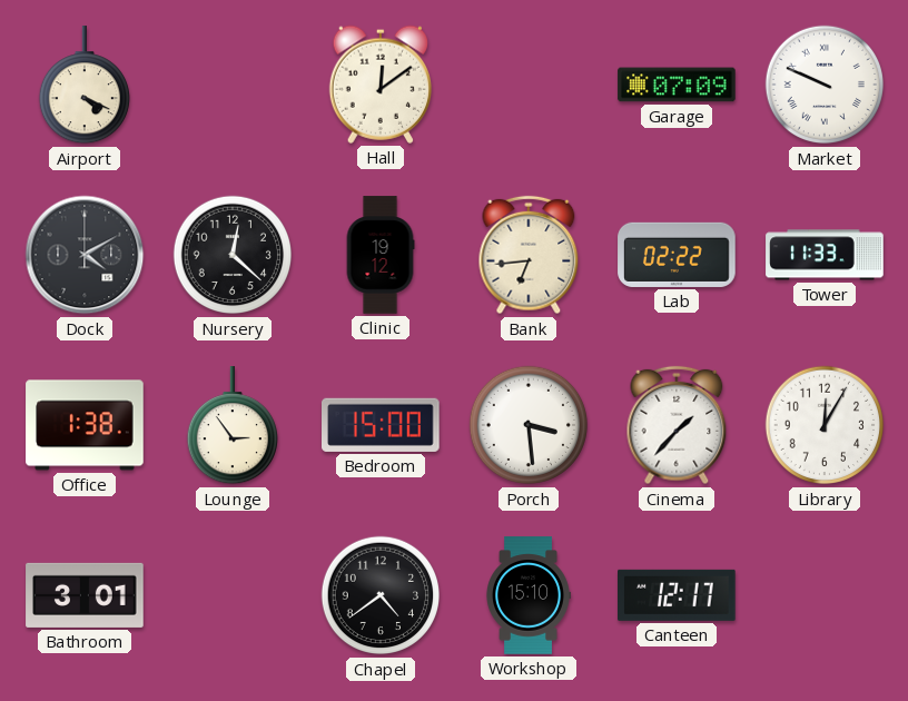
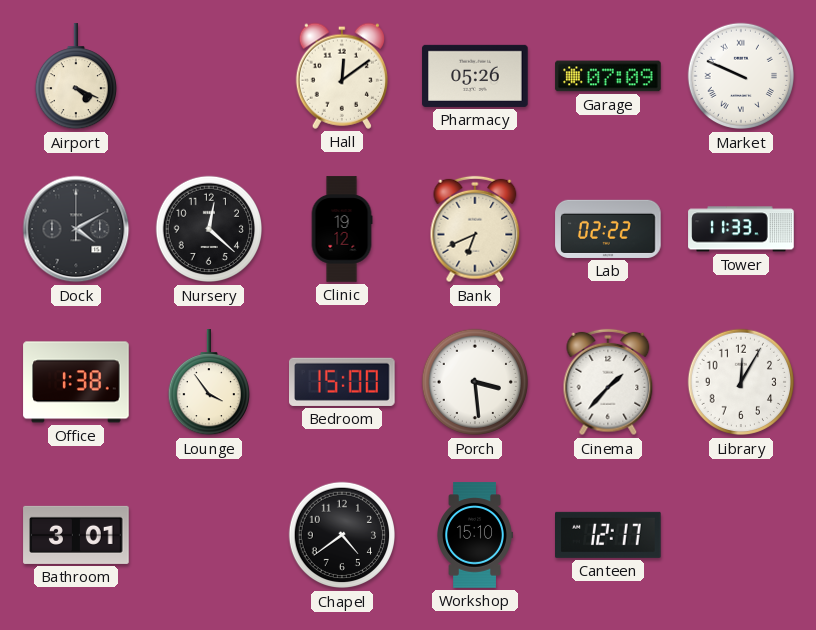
Pharmacy: none -> 05:26
Bank: 6:44 -> 6:41
Lounge: 2:54 -> 3:54
